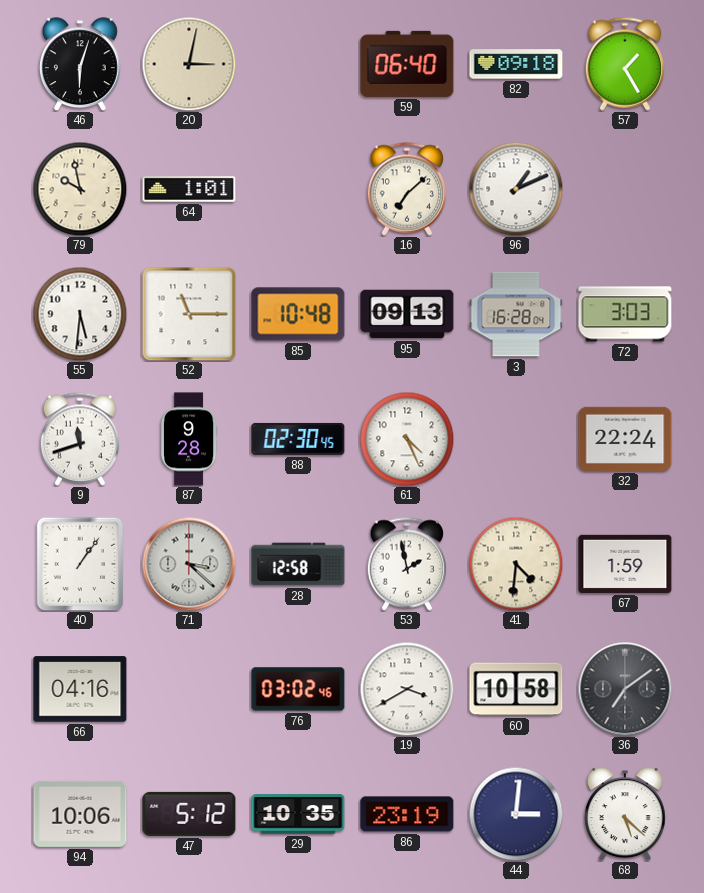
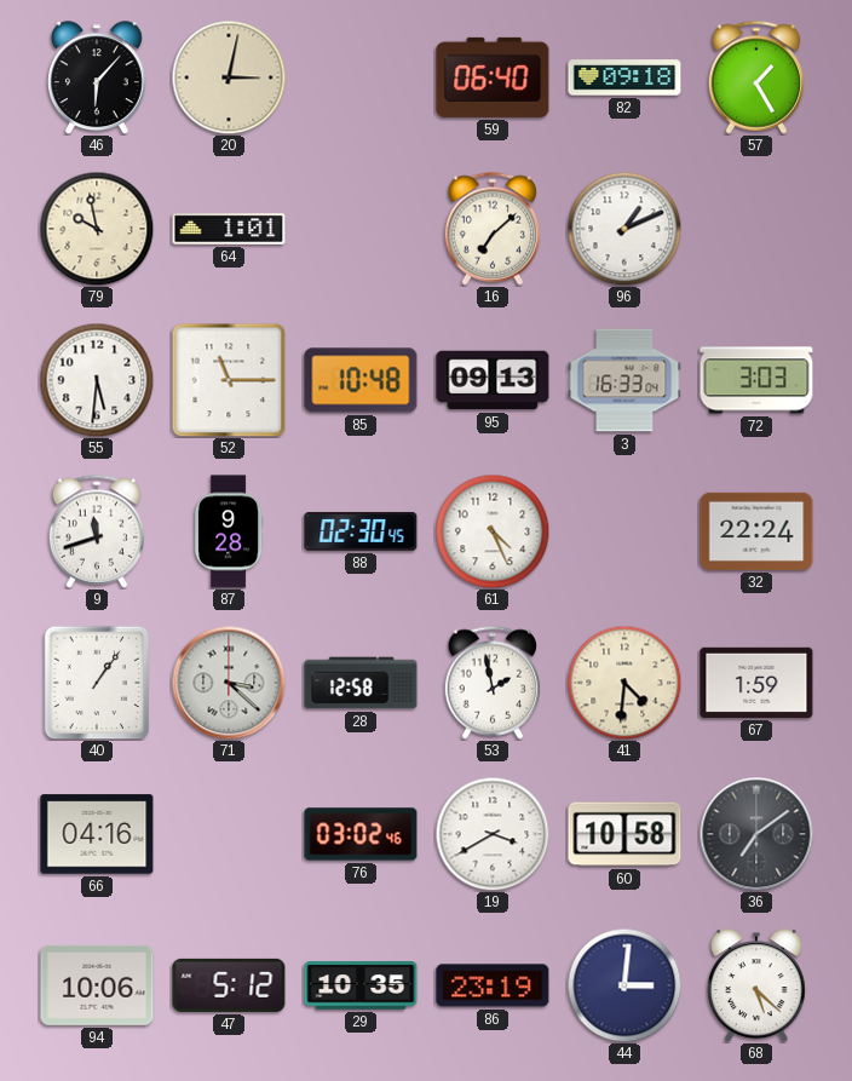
46: 6:03 -> 6:07
3: 16:28 -> 16:33
